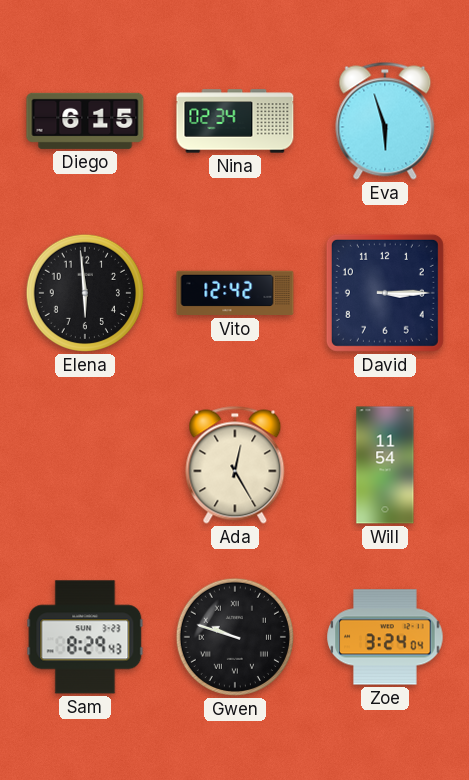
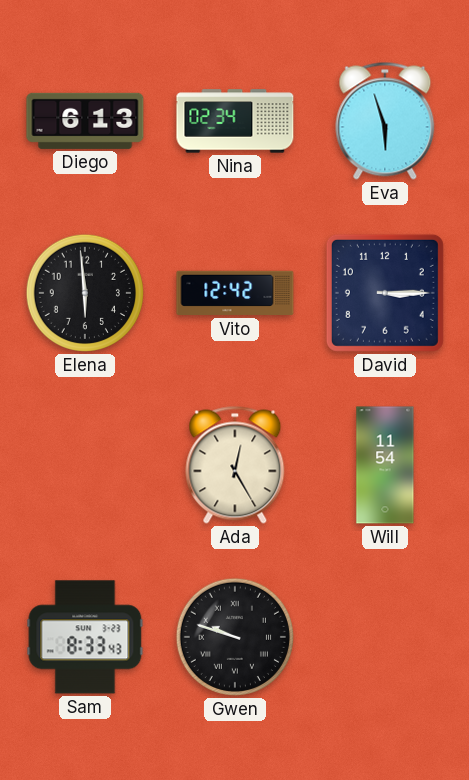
Diego: 6:15 -> 6:13
Sam: 8:29 -> 8:33
Zoe: 3:24 -> none
